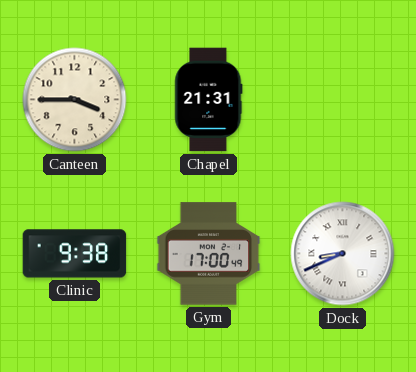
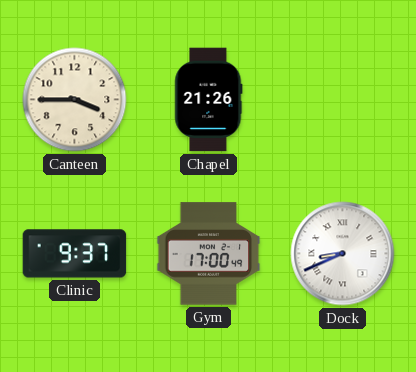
Chapel: 21:31 -> 21:26
Clinic: 9:38 -> 9:37
